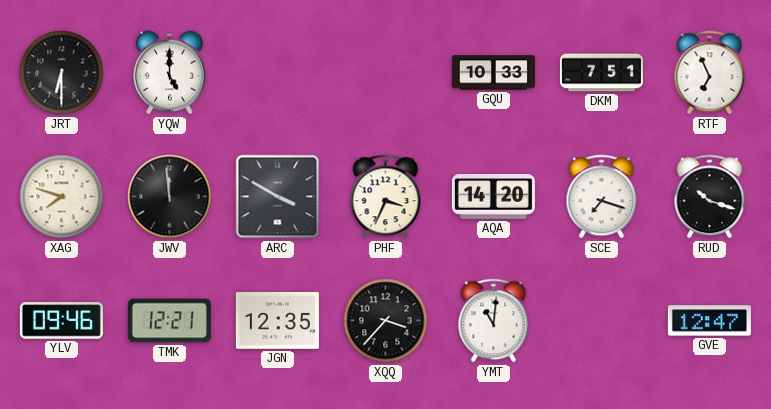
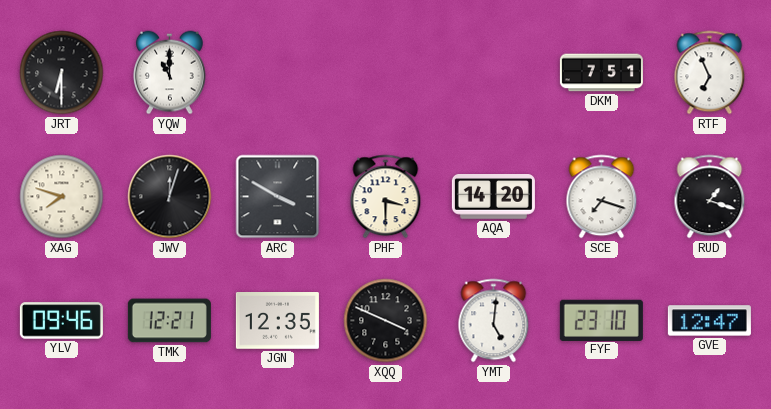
YQW: 5:00 -> 11:00
GQU: 10:33 -> none
JWV: 11:59 -> 12:03
PHF: 3:34 -> 3:30
RUD: 10:18 -> 1:18
XQQ: 3:37 -> 3:49
YMT: 11:01 -> 5:01
FYF: none -> 23:10
